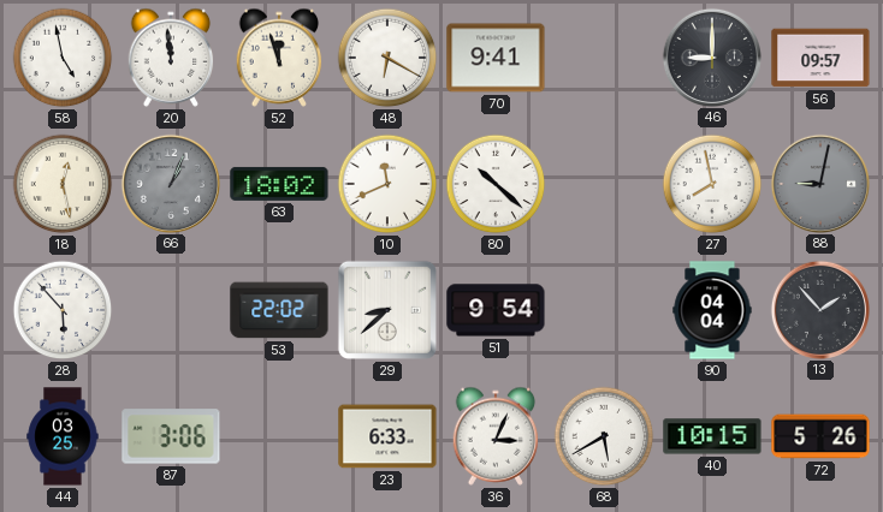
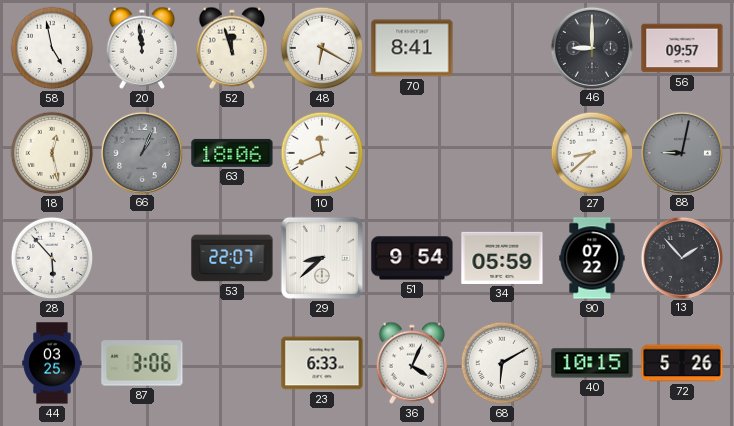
70: 9:41 -> 8:41
63: 18:02 -> 18:06
80: 10:22 -> none
27: 7:58 -> 8:38
53: 22:02 -> 22:07
34: none -> 05:59
90: 04:04 -> 07:22
36: 3:04 -> 4:04
68: 5:40 -> 6:10
